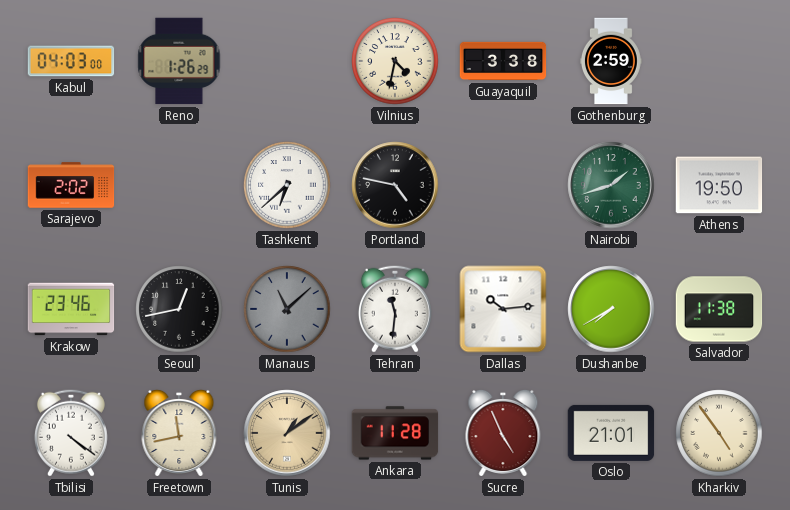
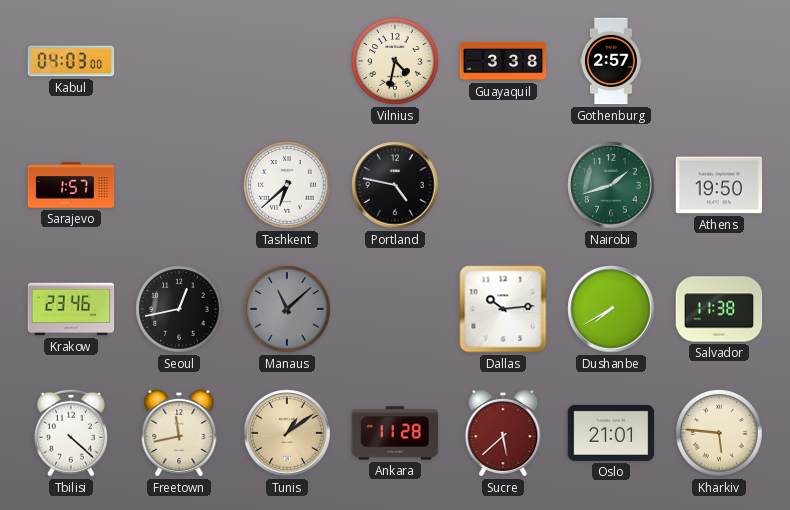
Reno: 1:26 -> none
Gothenburg: 2:59 -> 2:57
Sarajevo: 2:02 -> 1:57
Tehran: 11:31 -> none
Tbilisi: 4:21 -> 4:22
Sucre: 4:56 -> 5:38
Kharkiv: 4:54 -> 5:46
